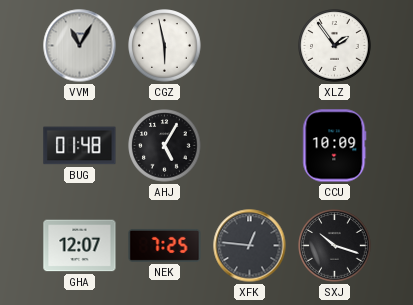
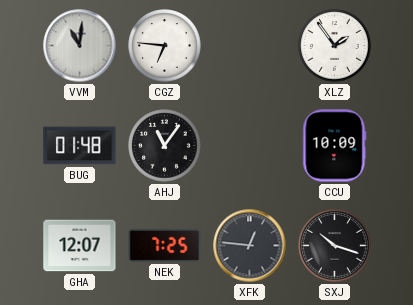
VVM: 11:05 -> 11:01
CGZ: 5:58 -> 6:46
AHJ: 5:05 -> 11:06
